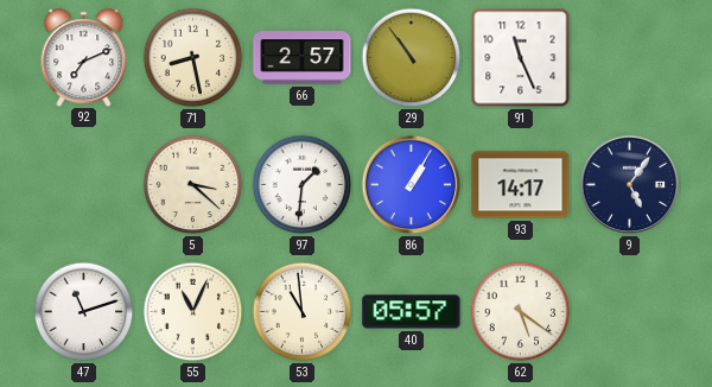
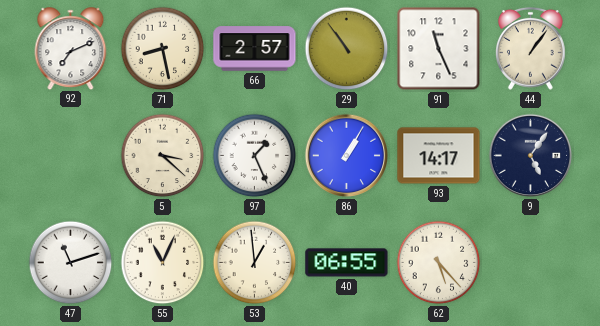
44: none -> 1:06
97: 1:31 -> 1:26
53: 10:59 -> 12:59
40: 05:57 -> 06:55
62: 5:21 -> 5:23
